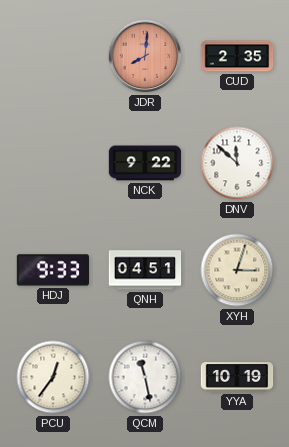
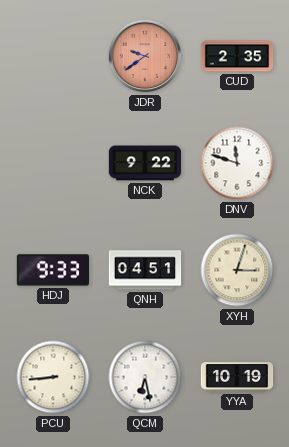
JDR: 8:01 -> 9:39
DNV: 11:52 -> 11:48
PCU: 12:36 -> 8:44
QCM: 11:28 -> 6:28
